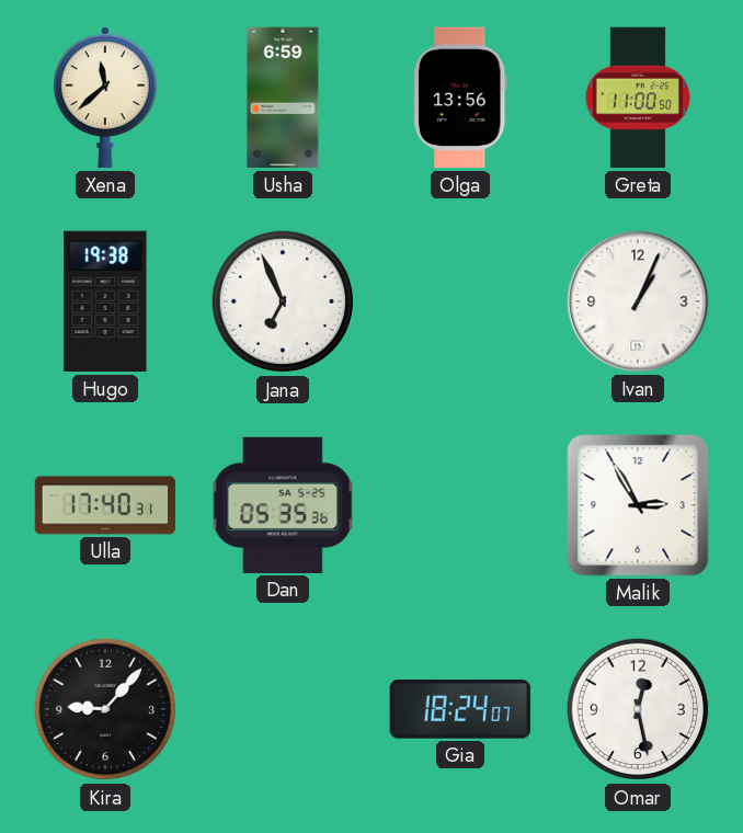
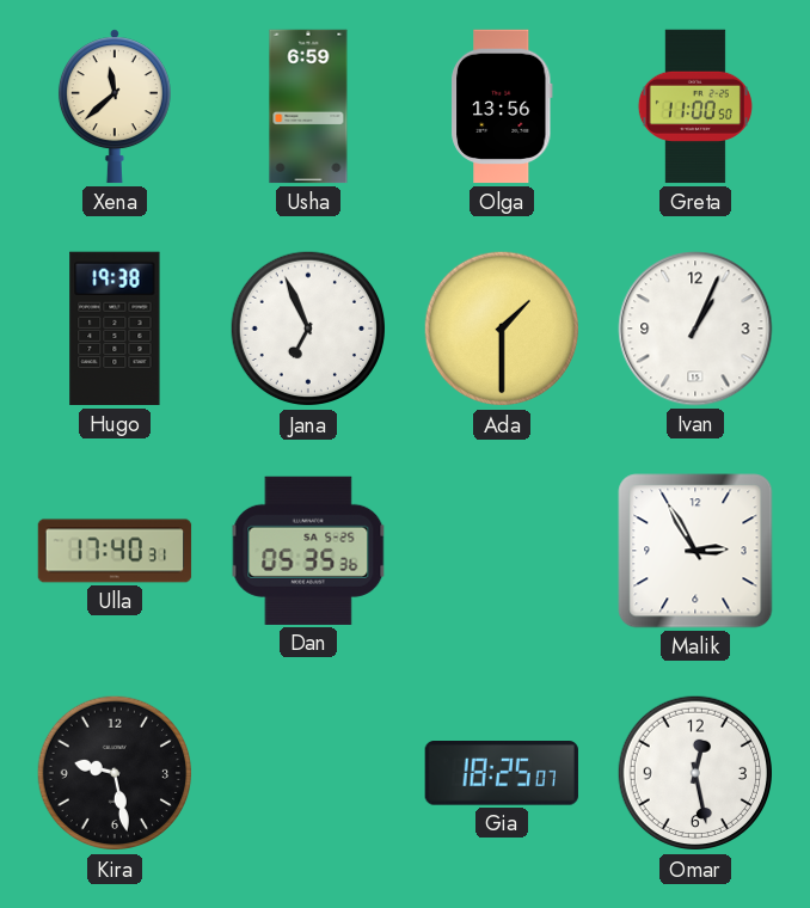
Ada: none -> 1:30
Kira: 9:07 -> 9:28
Gia: 18:24 -> 18:25
